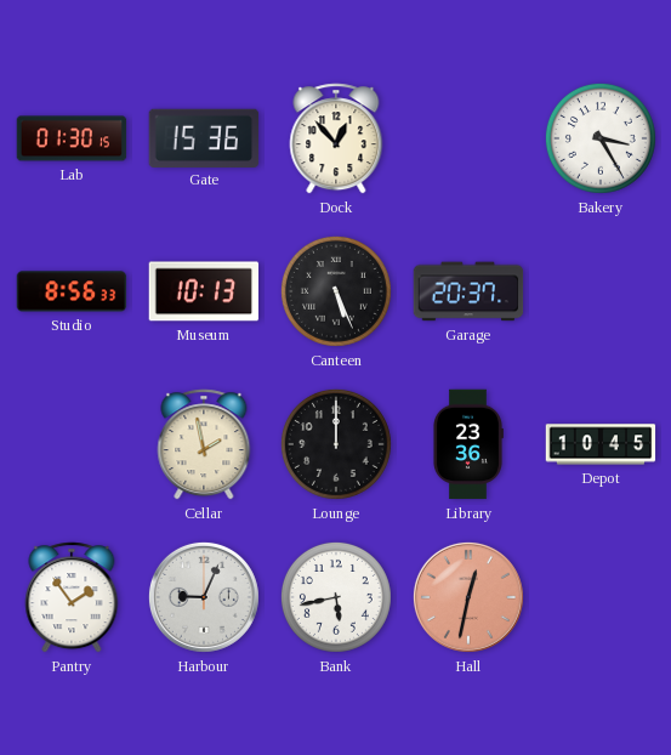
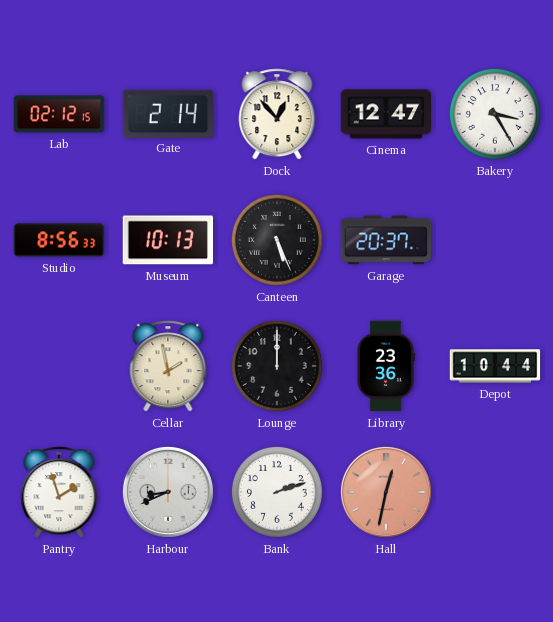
Lab: 01:30 -> 02:12
Gate: 15:36 -> 2:14
Cinema: none -> 12:47
Depot: 10:45 -> 10:44
Pantry: 1:54 -> 1:57
Harbour: 9:04 -> 8:41
Bank: 5:43 -> 2:12
